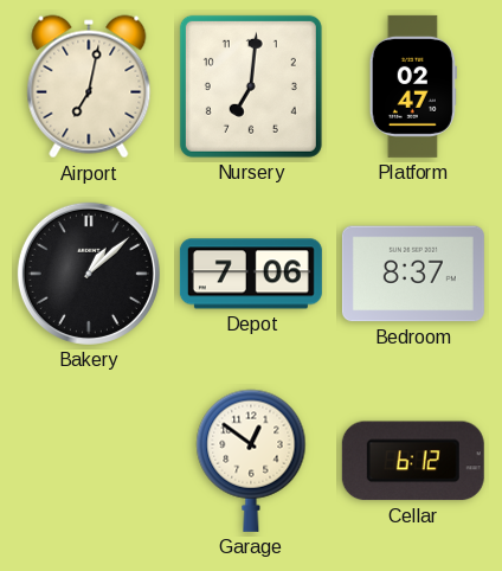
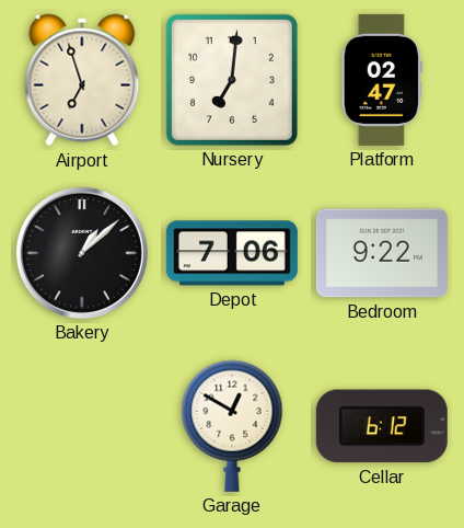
Airport: 7:02 -> 6:57
Bedroom: 8:37 -> 9:22
Garage: 12:51 -> 12:50
